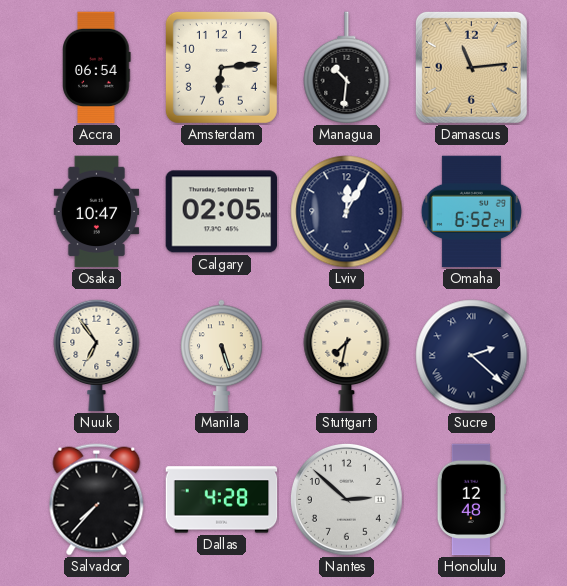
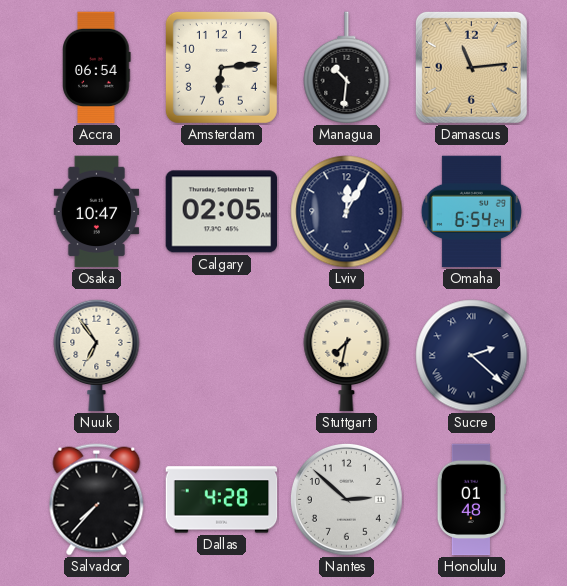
Omaha: 6:52 -> 6:54
Manila: 5:27 -> none
Honolulu: 12:48 -> 01:48
